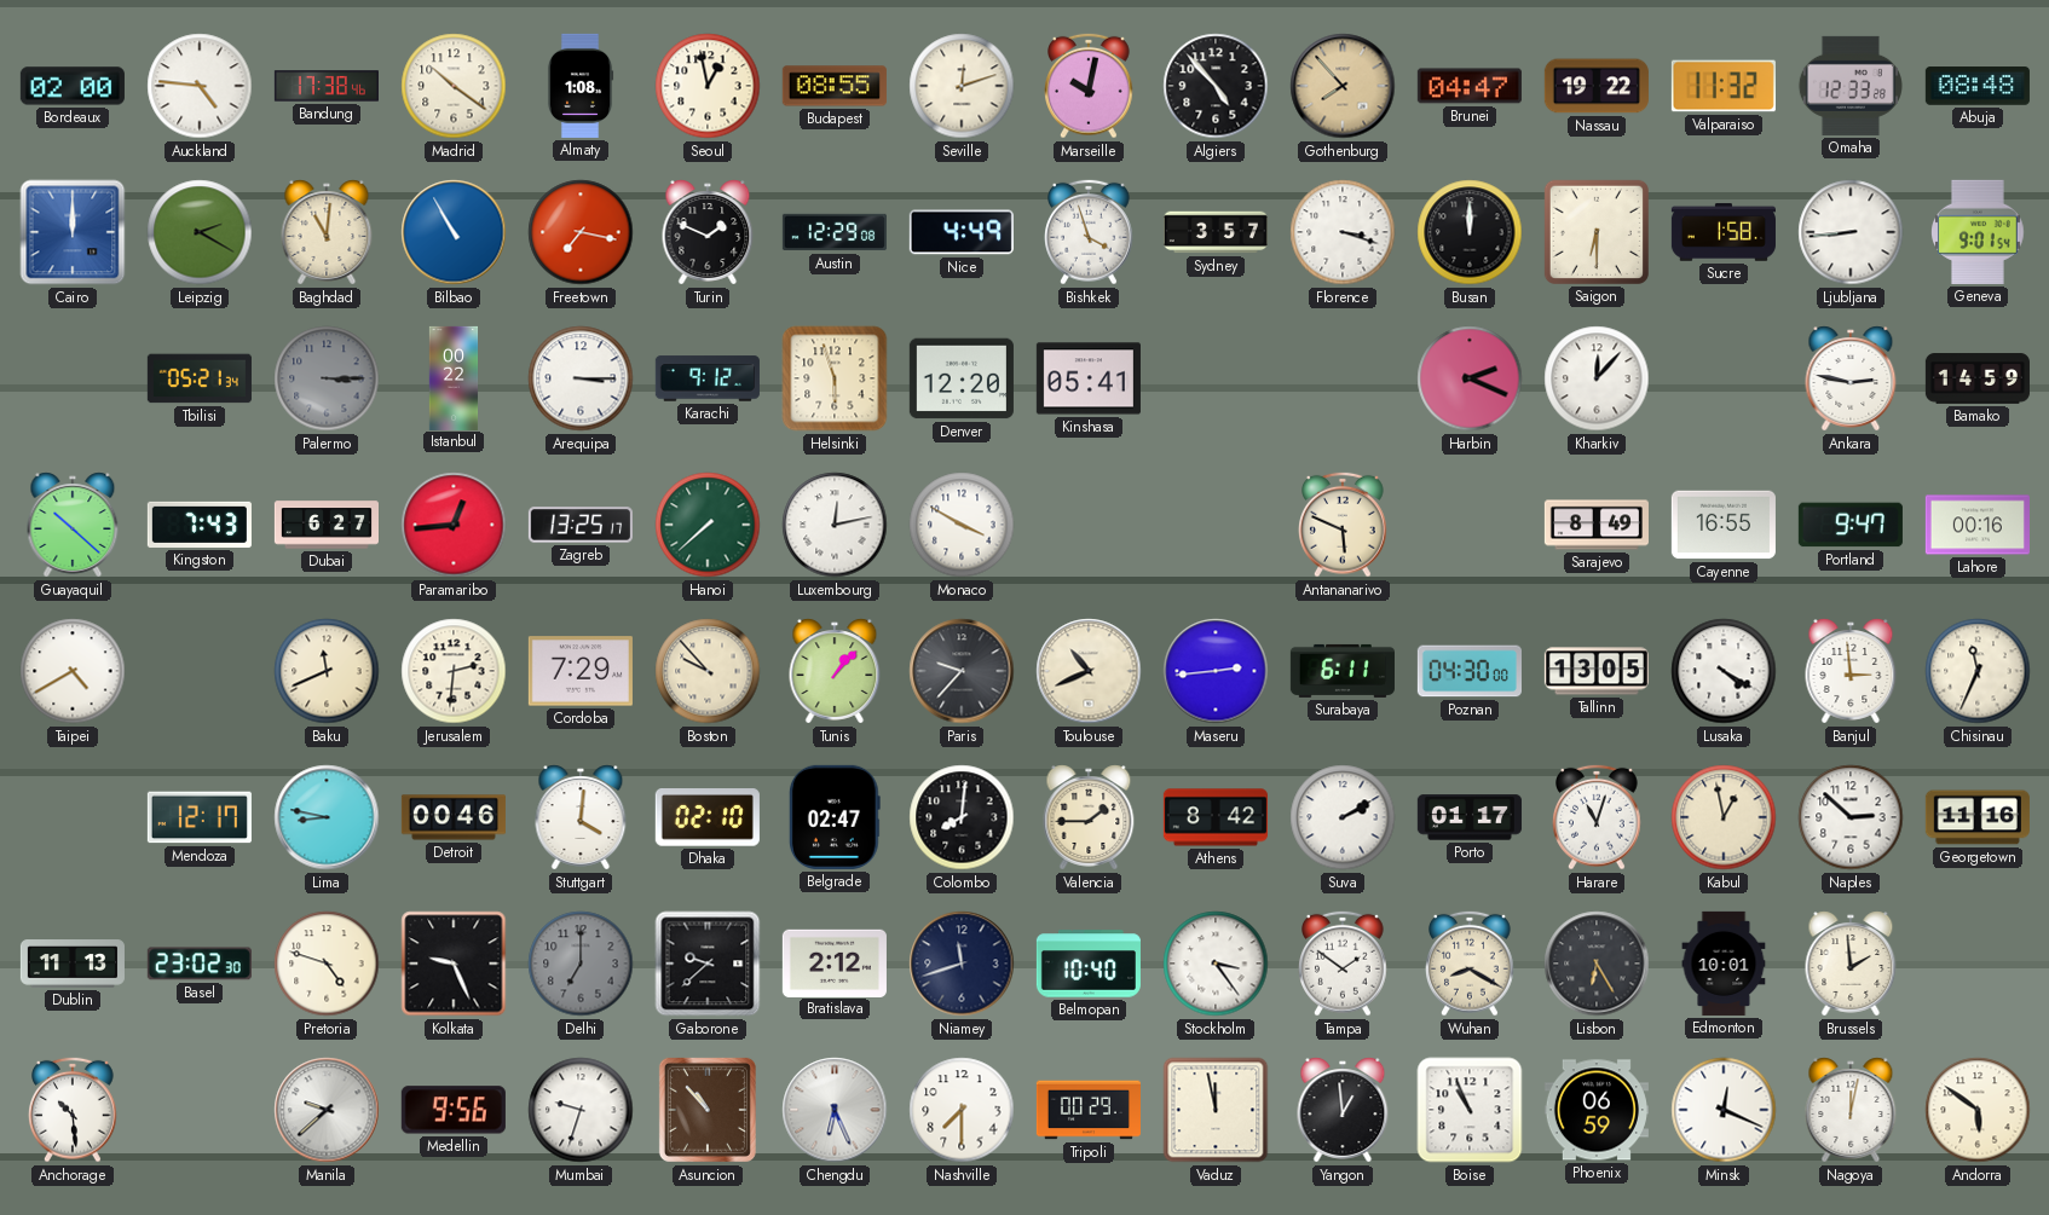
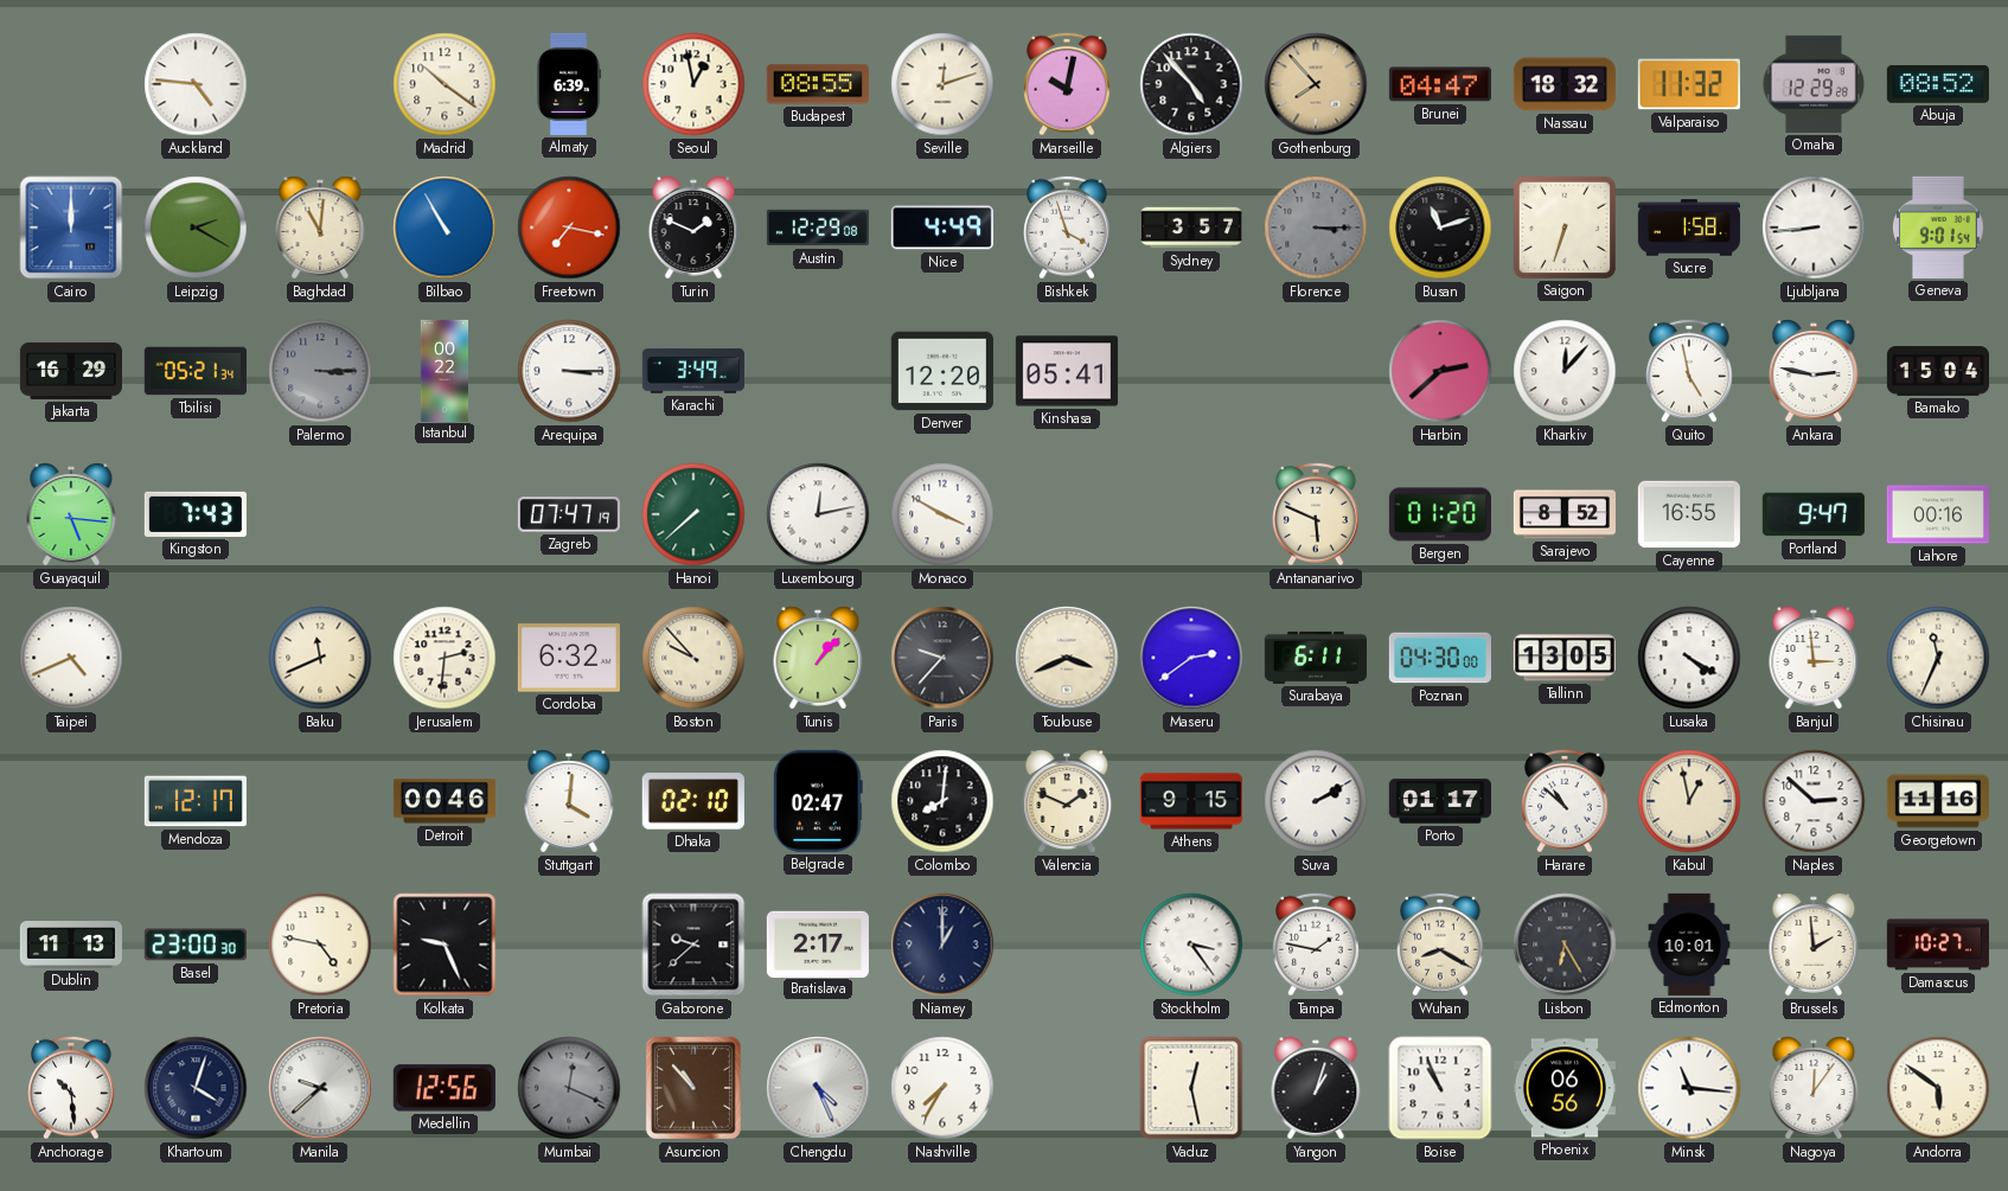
Bordeaux: 02:00 -> none
Bandung: 17:38 -> none
Almaty: 1:08 -> 6:39
Nassau: 19:22 -> 18:32
Omaha: 12:33 -> 12:29
Abuja: 08:48 -> 08:52
Florence: 3:18 -> 3:15
Florence dial: white -> grey
Busan: 12:00 -> 11:12
Saigon: 6:30 -> 6:33
Jakarta: none -> 16:29
Karachi: 9:12 -> 3:49
Helsinki: 5:57 -> none
Harbin: 2:19 -> 2:38
Quito: none -> 4:58
Bamako: 14:59 -> 15:04
Guayaquil: 10:22 -> 5:16
Dubai: 6:27 -> none
Paramaribo: 12:44 -> none
Zagreb: 13:25 -> 07:47
Bergen: none -> 01:20
Sarajevo: 8:49 -> 8:52
Taipei: 4:40 -> 4:41
Cordoba: 7:29 -> 6:32
Toulouse: 10:41 -> 3:41
Maseru: 2:44 -> 2:39
Lima: 8:47 -> none
Valencia: 1:45 -> 1:49
Athens: 8:42 -> 9:15
Harare: 11:03 -> 10:52
Basel: 23:02 -> 23:00
Pretoria: 4:48 -> 4:47
Delhi: 7:00 -> none
Bratislava: 2:12 -> 2:17
Niamey: 11:42 -> 1:00
Belmopan: 10:40 -> none
Tampa: 1:51 -> 1:47
Damascus: none -> 10:27
Khartoum: none -> 4:03
Medellin: 9:56 -> 12:56
Mumbai: 9:33 -> 12:19
Mumbai dial: white -> grey
Chengdu: 6:26 -> 4:26
Nashville: 7:30 -> 7:35
Tripoli: 00:29 -> none
Vaduz: 11:58 -> 12:28
Yangon: 12:59 -> 1:03
Phoenix: 06:59 -> 06:56
Minsk: 12:19 -> 11:16
Nagoya: 12:02 -> 12:06
